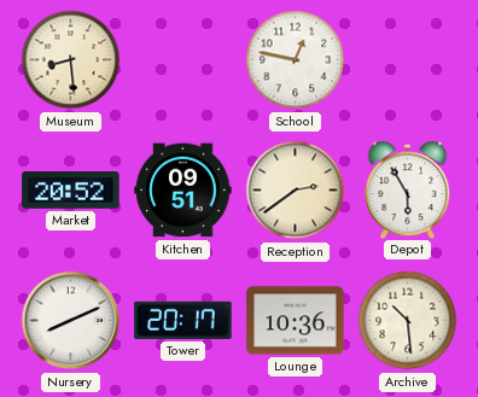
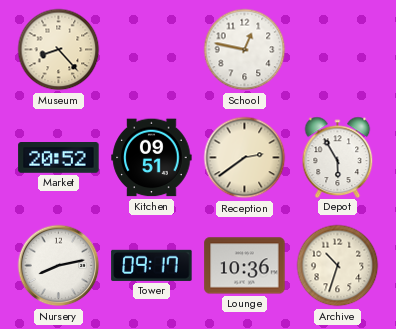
Museum: 8:29 -> 8:23
Nursery: 8:11 -> 8:13
Tower: 20:17 -> 09:17
Archive: 10:29 -> 10:33
